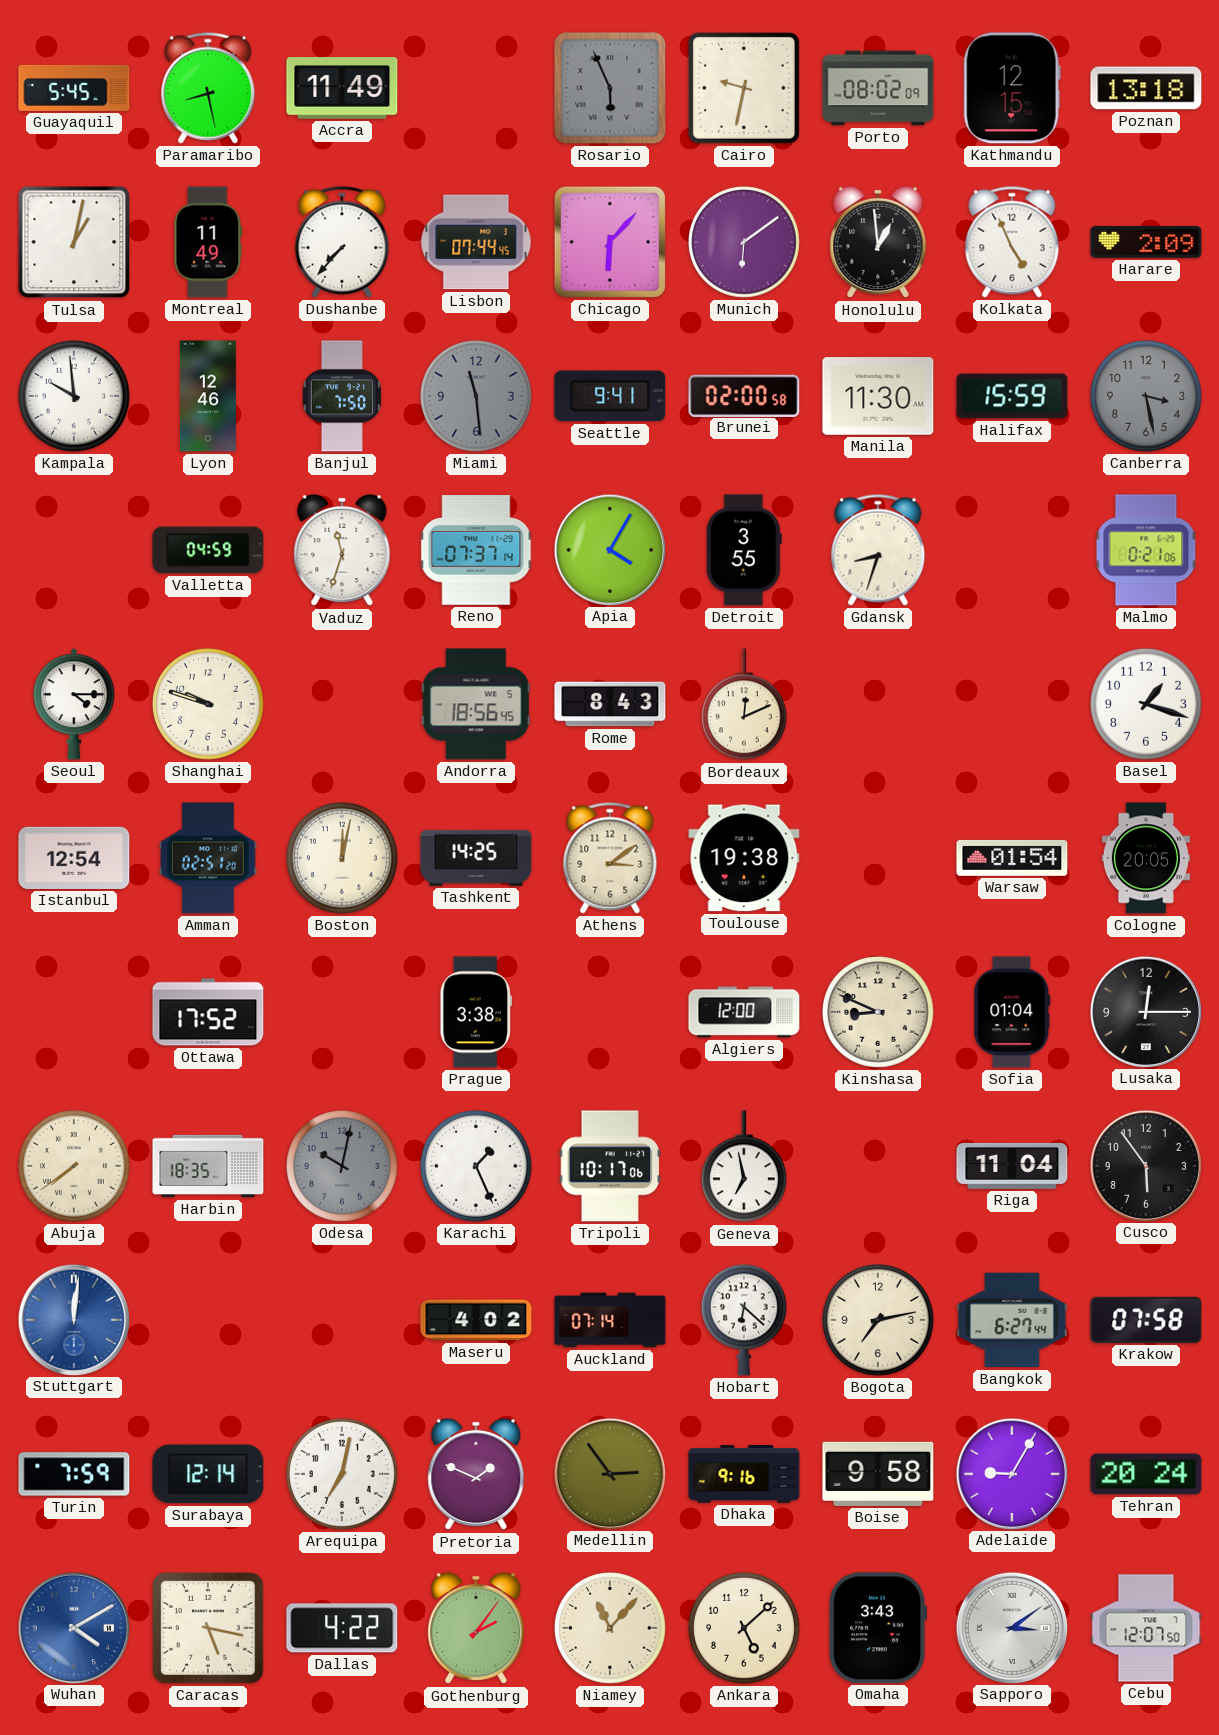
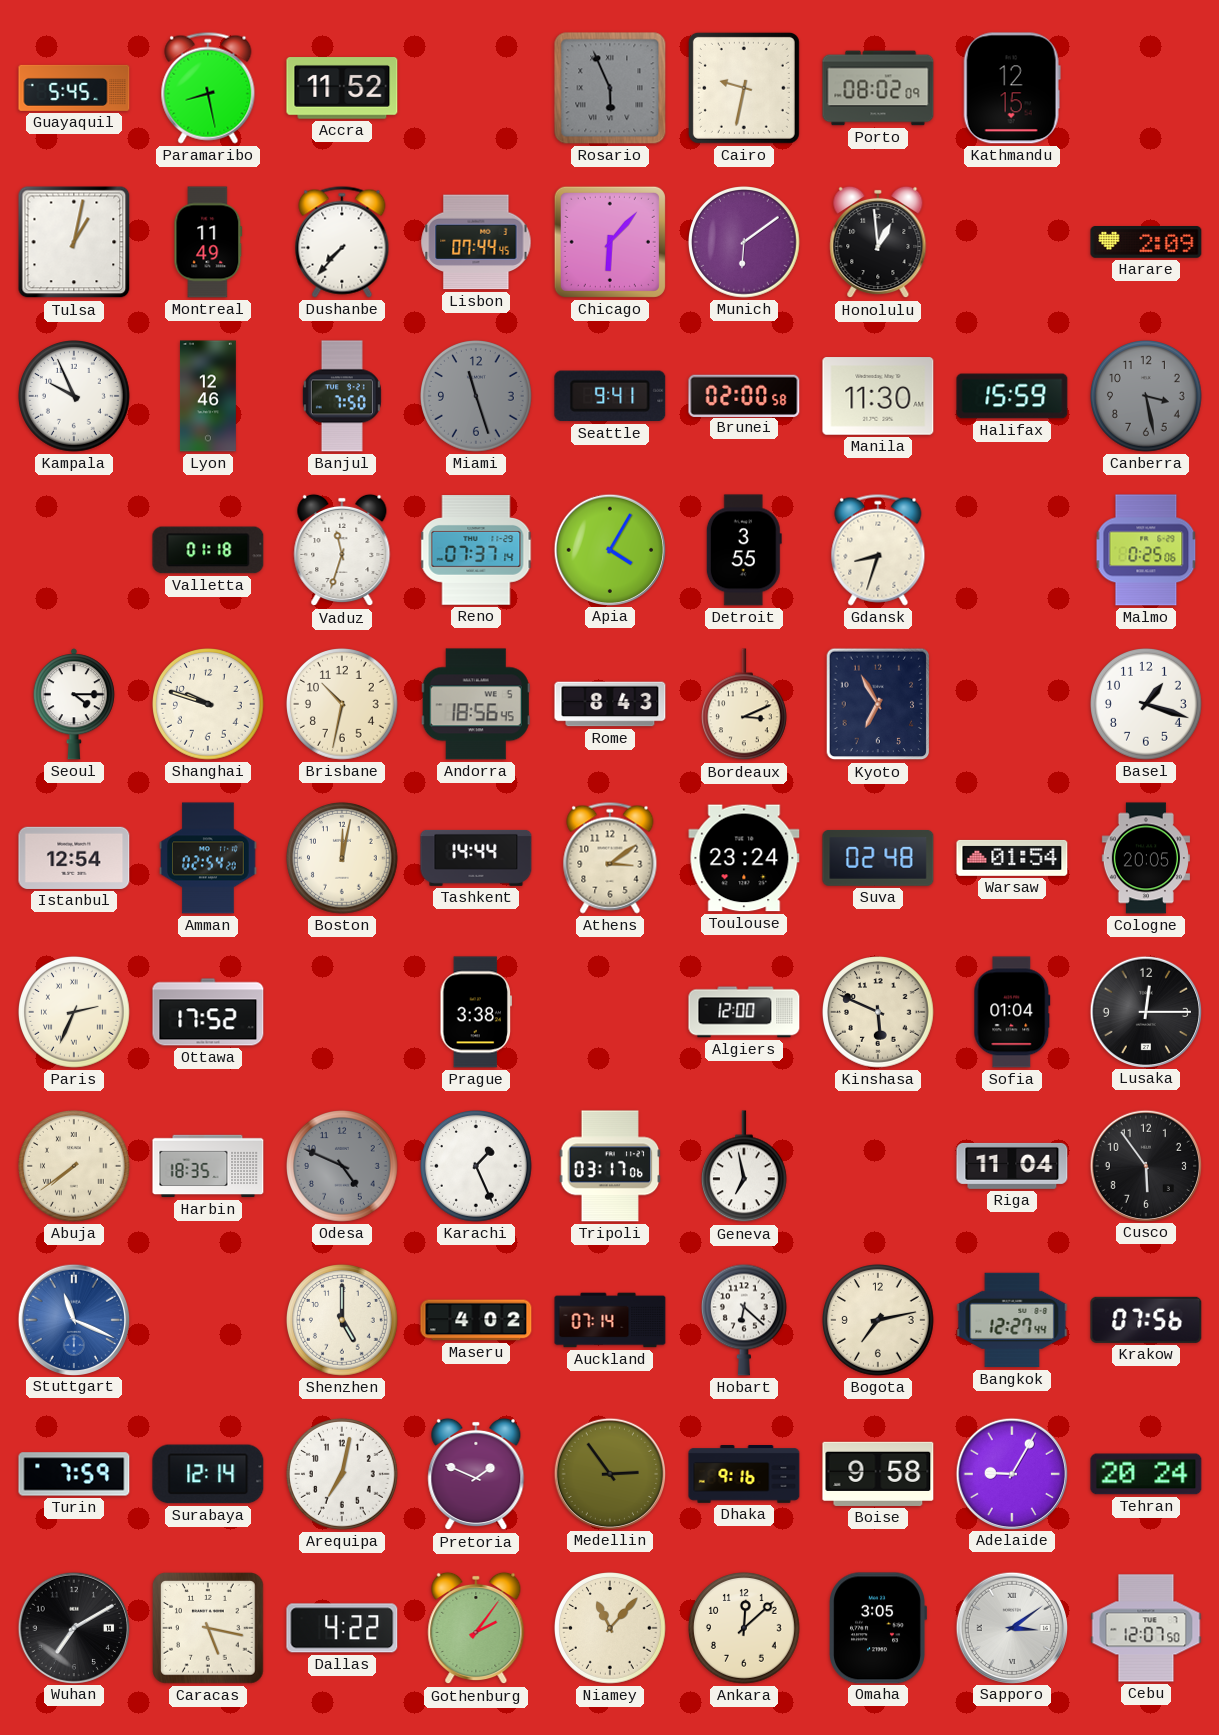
Accra: 11:49 -> 11:52
Poznan: 13:18 -> none
Kolkata: 4:56 -> none
Kampala: 9:59 -> 9:56
Miami: 11:29 -> 11:27
Valletta: 04:59 -> 01:18
Malmo: 0:21 -> 0:25
Brisbane: none -> 10:32
Bordeaux: 12:11 -> 3:11
Kyoto: none -> 6:55
Amman: 02:51 -> 02:54
Tashkent: 14:25 -> 14:44
Toulouse: 19:38 -> 23:24
Suva: none -> 02:48
Paris: none -> 2:34
Kinshasa: 8:49 -> 5:49
Odesa: 10:02 -> 4:49
Tripoli: 10:17 -> 03:17
Stuttgart: 12:01 -> 11:19
Shenzhen: none -> 5:00
Bangkok: 6:27 -> 12:27
Krakow: 07:58 -> 07:56
Wuhan: 4:10 -> 7:10
Wuhan dial: blue -> black
Ankara: 5:08 -> 12:08
Omaha: 3:43 -> 3:05
